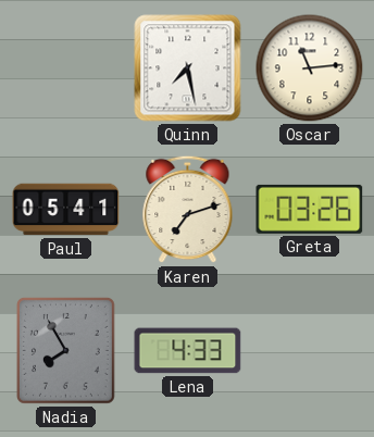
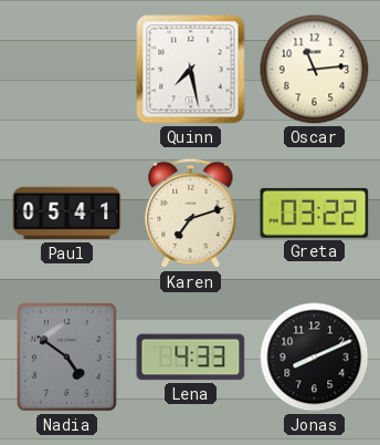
Greta: 03:26 -> 03:22
Nadia: 7:55 -> 4:51
Jonas: none -> 8:11
